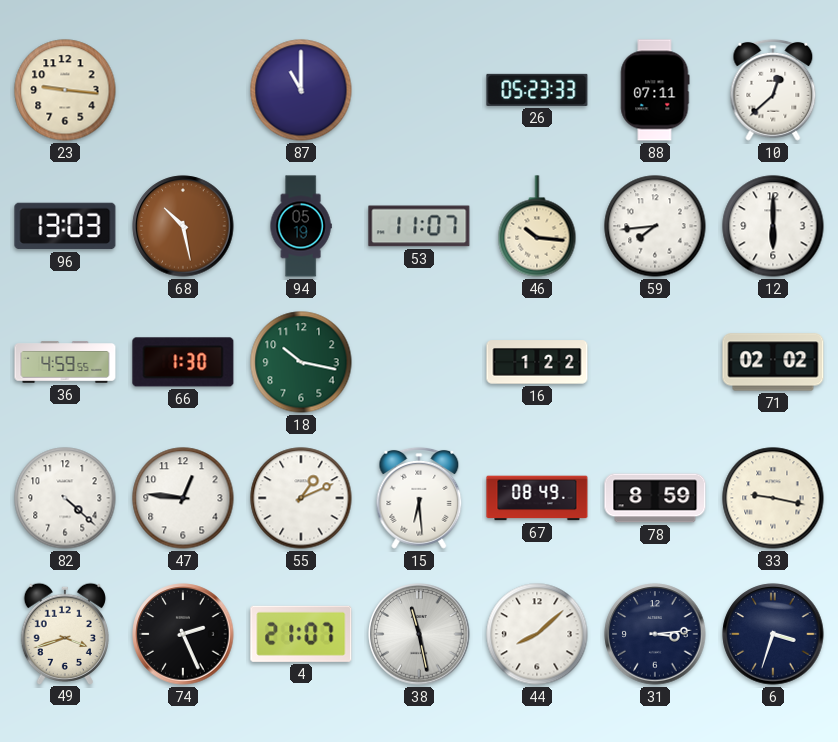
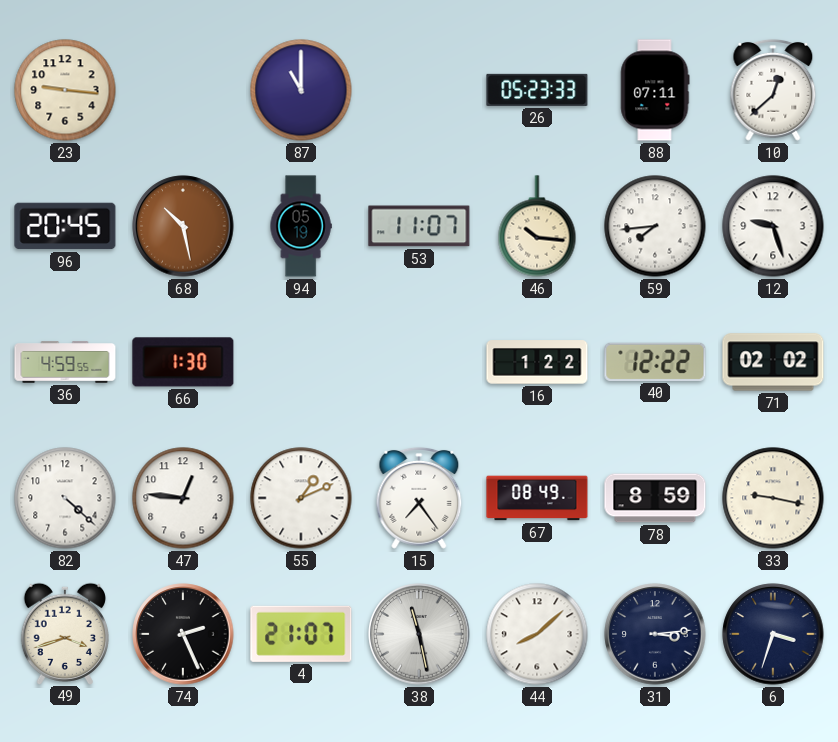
96: 13:03 -> 20:45
12: 6:00 -> 9:27
18: 10:17 -> none
40: none -> 12:22
15: 6:29 -> 7:24
